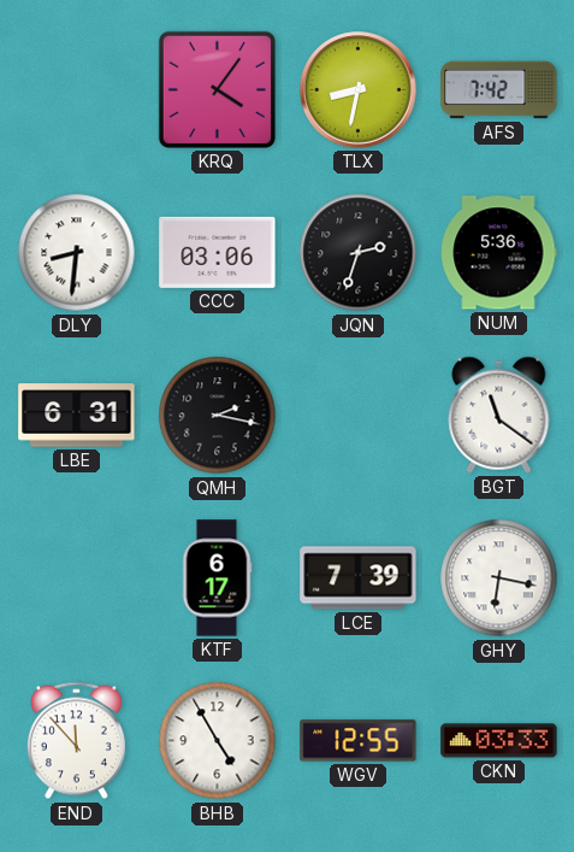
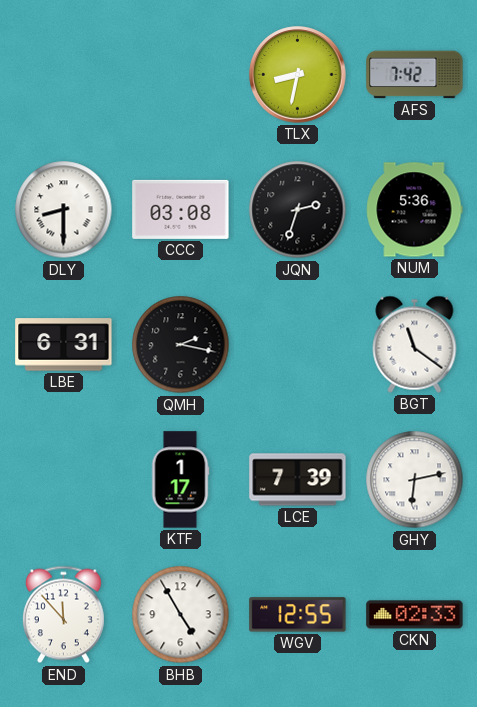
KRQ: 4:06 -> none
DLY: 8:31 -> 8:30
CCC: 03:06 -> 03:08
KTF: 6:17 -> 1:17
GHY: 6:17 -> 6:13
CKN: 03:33 -> 02:33
